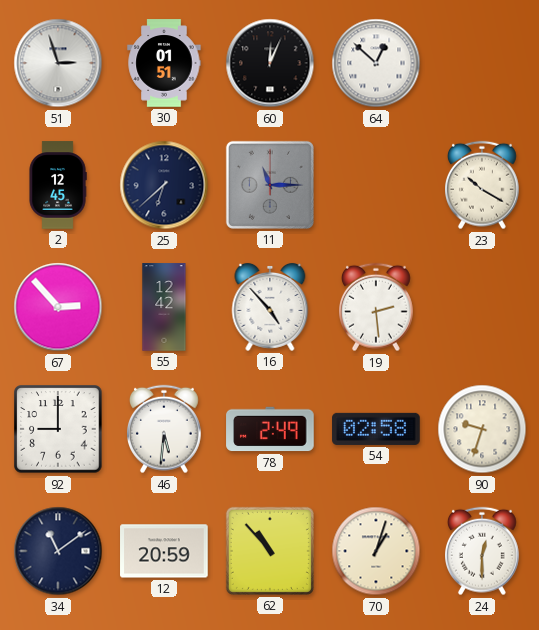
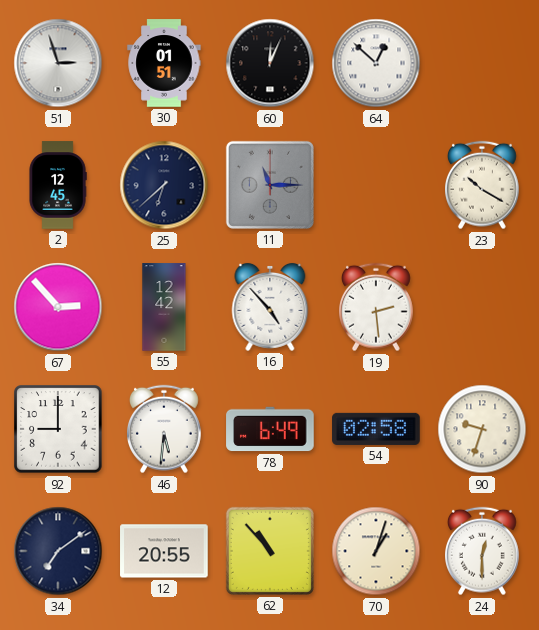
78: 2:49 -> 6:49
34: 11:09 -> 7:09
12: 20:59 -> 20:55
